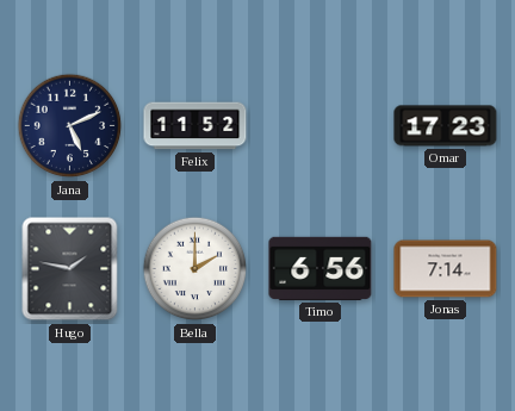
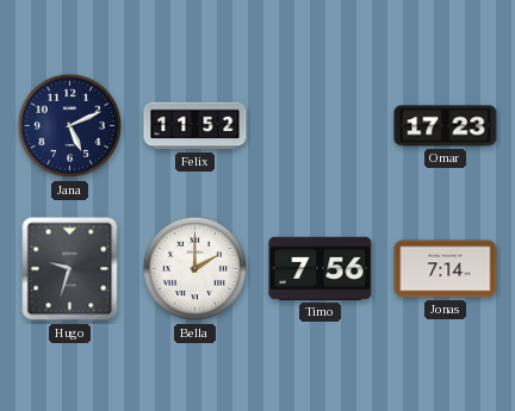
Hugo: 1:47 -> 9:33
Timo: 6:56 -> 7:56
